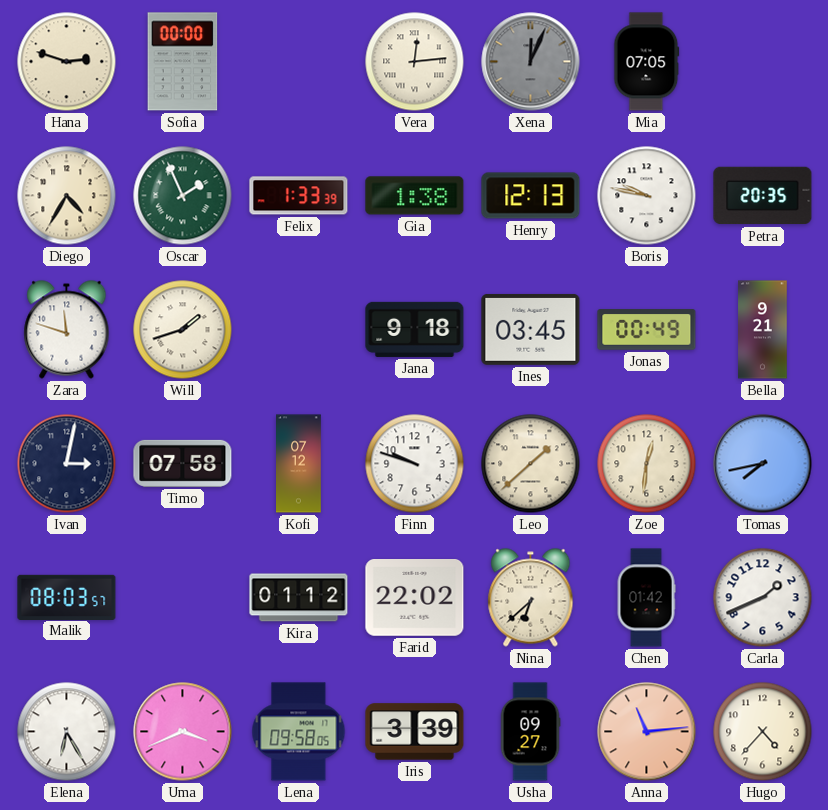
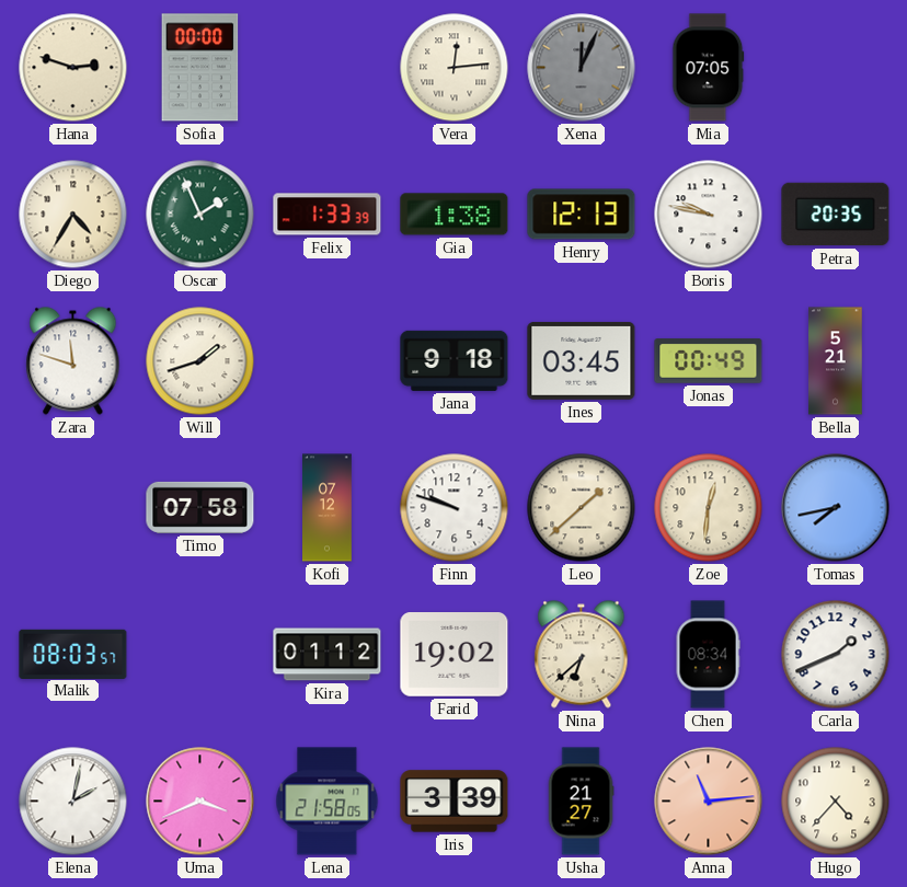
Bella: 9:21 -> 5:21
Ivan: 3:02 -> none
Farid: 22:02 -> 19:02
Chen: 01:42 -> 08:34
Elena: 6:25 -> 2:02
Lena: 09:58 -> 21:58
Usha: 09:27 -> 21:27
